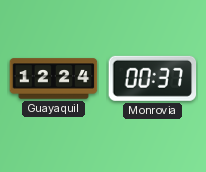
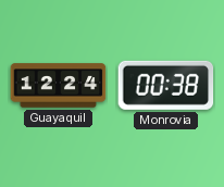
Monrovia: 00:37 -> 00:38
